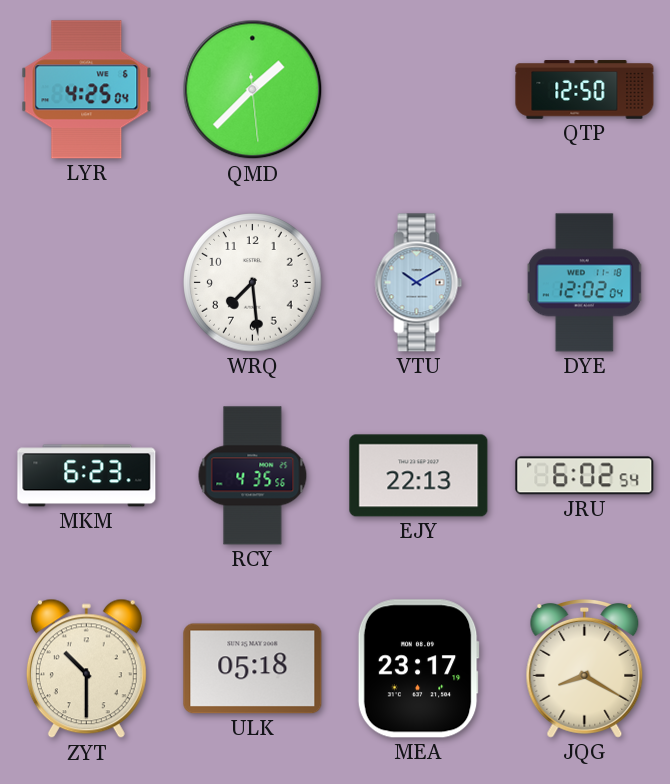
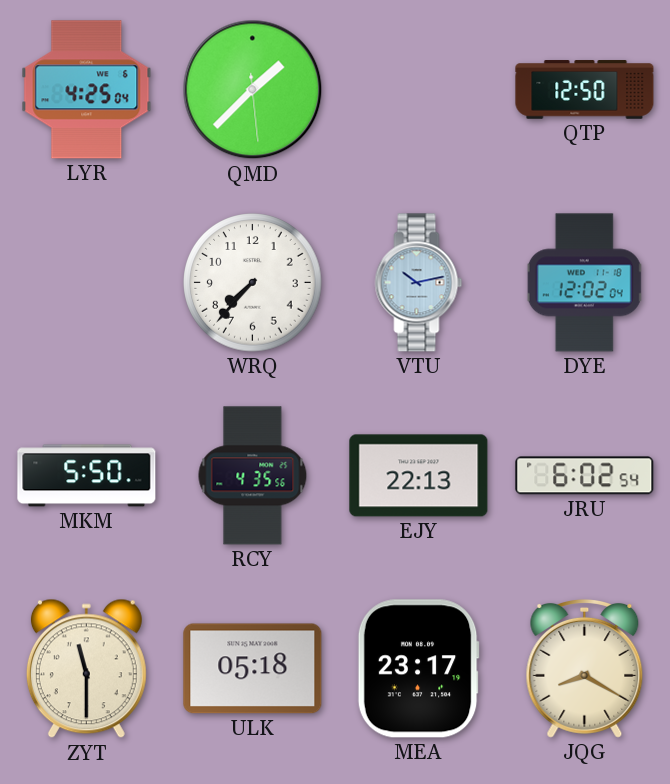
WRQ: 7:29 -> 7:37
VTU: 10:10 -> 10:13
MKM: 6:23 -> 5:50
ZYT: 10:30 -> 11:30
